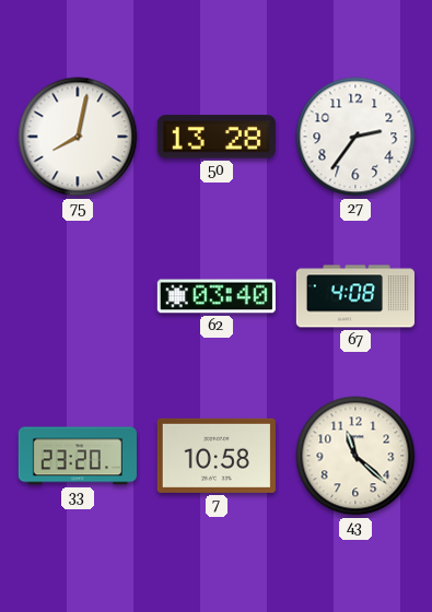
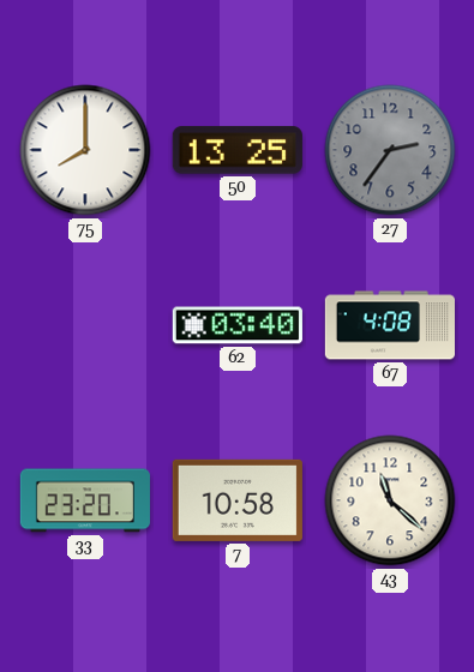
75: 8:02 -> 8:00
50: 13:28 -> 13:25
27 dial: white -> grey
